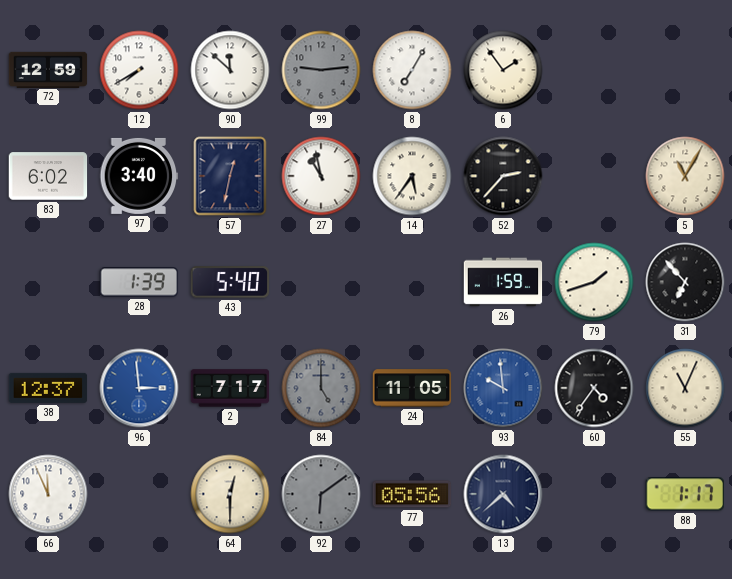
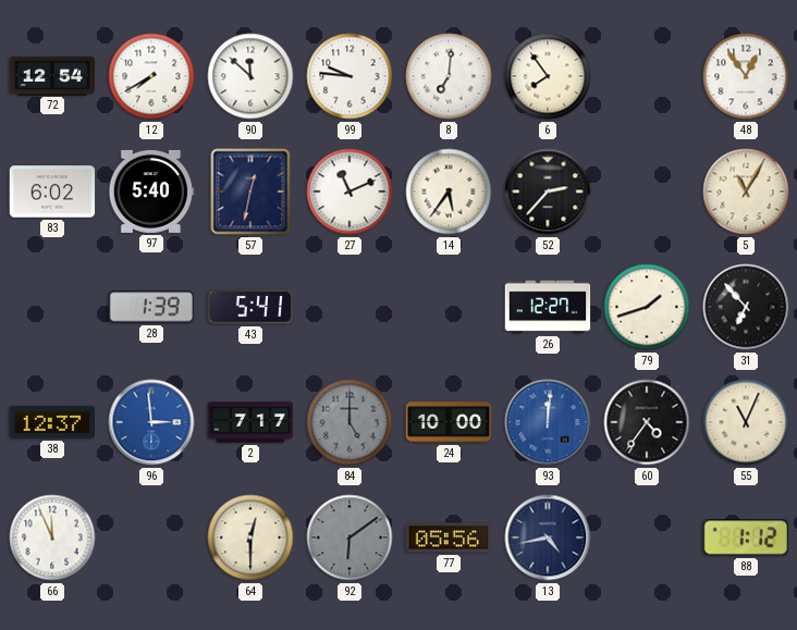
72: 12:59 -> 12:54
99: 9:14 -> 9:46
99 dial: grey -> white
8: 7:05 -> 7:01
6: 1:54 -> 7:54
48: none -> 12:54
97: 3:40 -> 5:40
27: 10:58 -> 11:11
43: 5:40 -> 5:41
26: 1:59 -> 12:27
24: 11:05 -> 10:00
93: 9:59 -> 12:01
13: 4:38 -> 4:43
88: 1:17 -> 1:12
